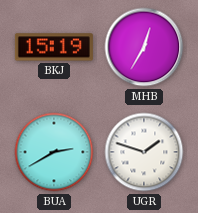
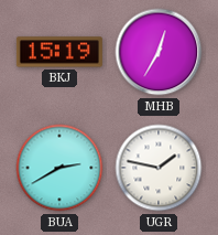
UGR: 1:48 -> 1:47
